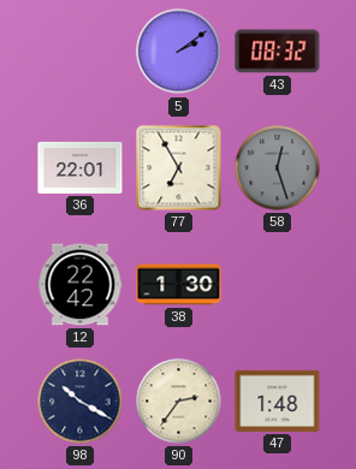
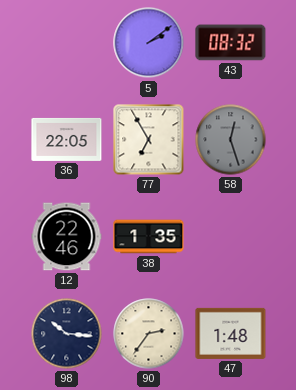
36: 22:01 -> 22:05
12: 22:42 -> 22:46
38: 1:30 -> 1:35
98: 10:20 -> 10:16
